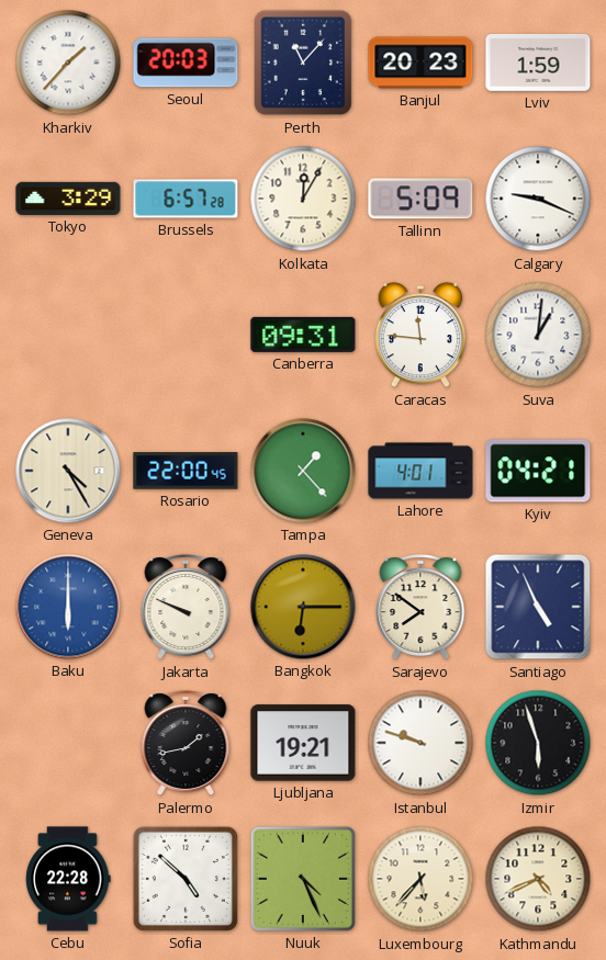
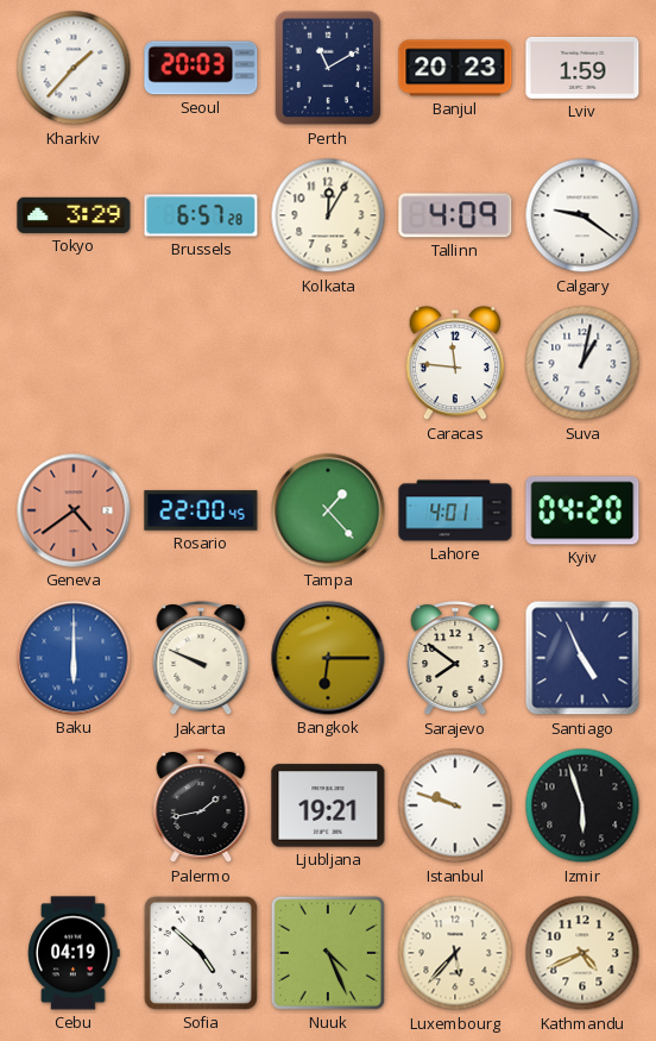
Perth: 11:07 -> 11:10
Tallinn: 5:09 -> 4:09
Calgary: 9:19 -> 9:21
Canberra: 09:31 -> none
Suva: 1:01 -> 1:02
Geneva: 4:25 -> 4:39
Geneva dial: cream -> salmon
Kyiv: 04:21 -> 04:20
Cebu: 22:28 -> 04:19
